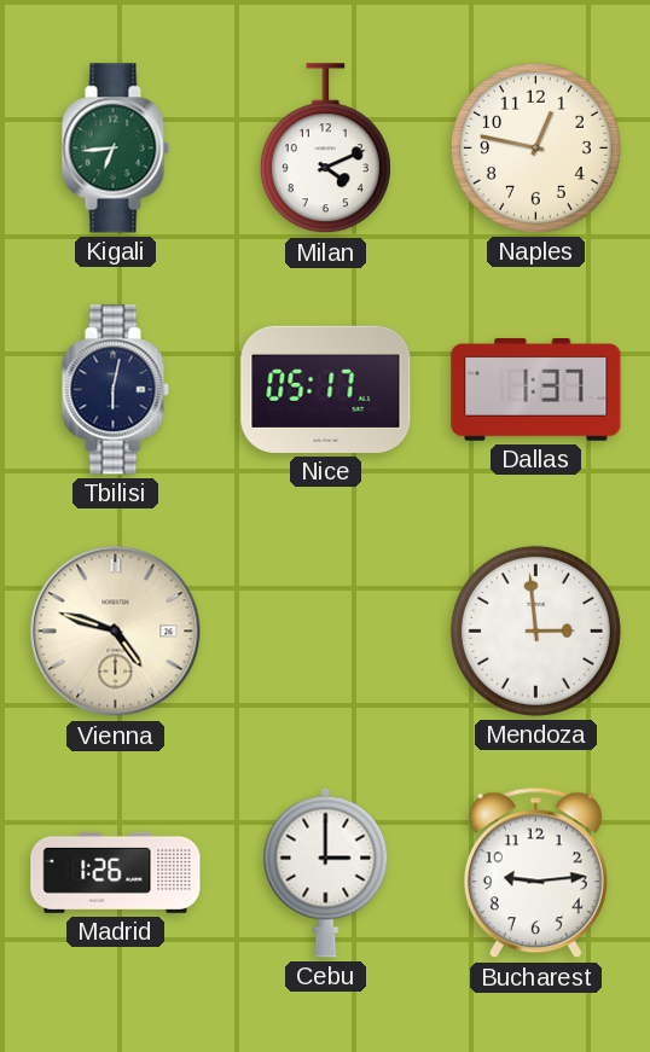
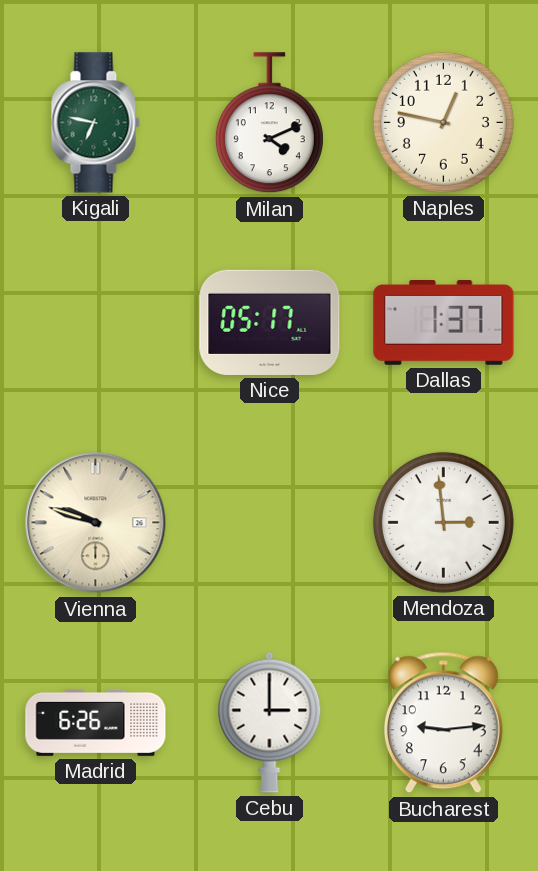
Kigali: 6:44 -> 6:47
Tbilisi: 6:02 -> none
Vienna: 4:48 -> 9:48
Madrid: 1:26 -> 6:26
